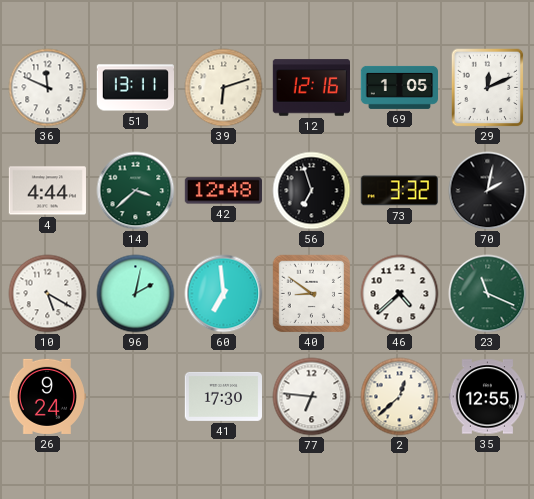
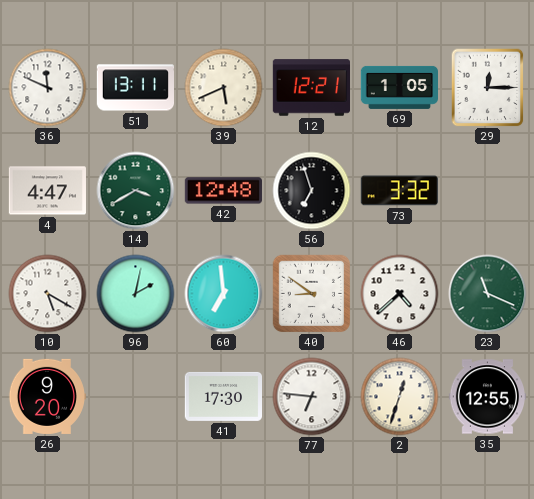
39: 6:12 -> 5:41
12: 12:16 -> 12:21
29: 12:11 -> 12:15
4: 4:44 -> 4:47
14: 3:38 -> 3:40
70: 2:02 -> none
26: 9:24 -> 9:20
2: 12:38 -> 12:33
